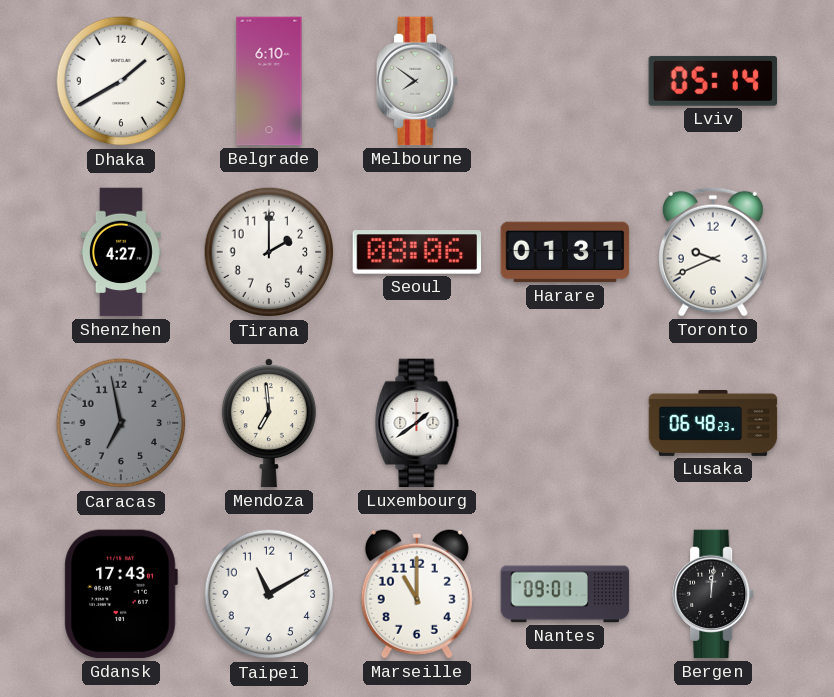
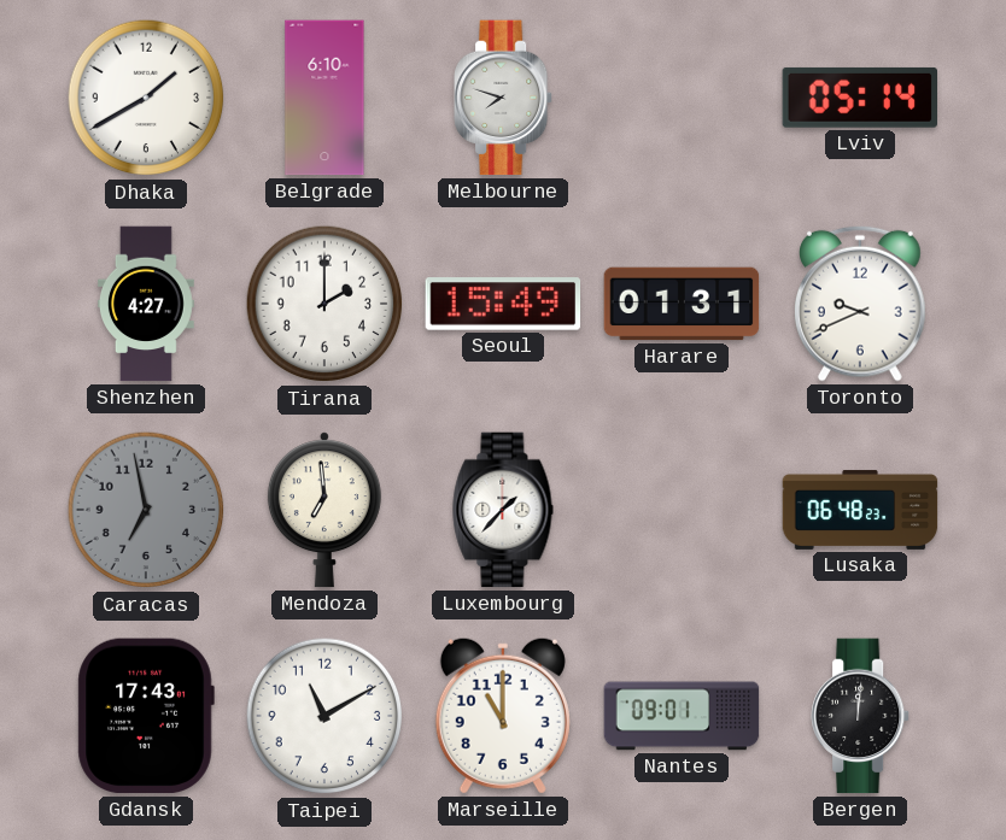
Melbourne: 7:51 -> 7:48
Seoul: 08:06 -> 15:49
Luxembourg: 1:39 -> 1:37
